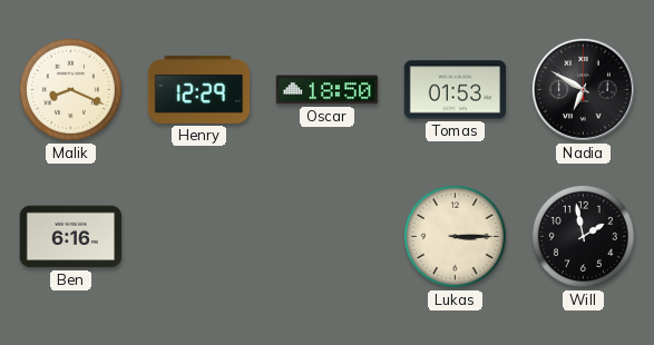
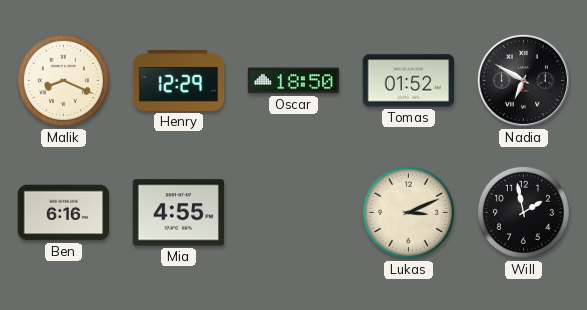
Tomas: 01:53 -> 01:52
Mia: none -> 4:55
Lukas: 3:15 -> 3:11
